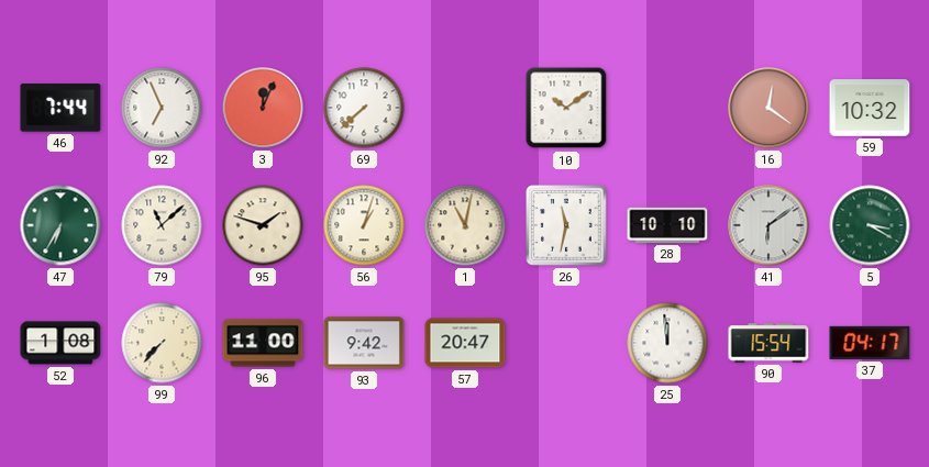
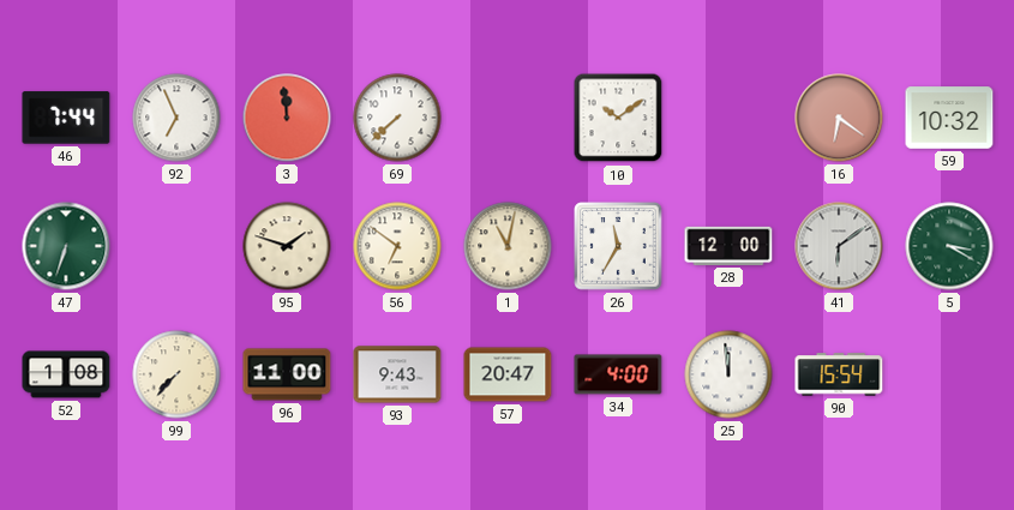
3: 12:04 -> 11:59
16: 12:21 -> 6:21
47: 6:35 -> 6:33
79: 11:08 -> none
56: 1:03 -> 6:51
26: 11:32 -> 11:35
28: 10:10 -> 12:00
93: 9:42 -> 9:43
34: none -> 4:00
37: 04:17 -> none
